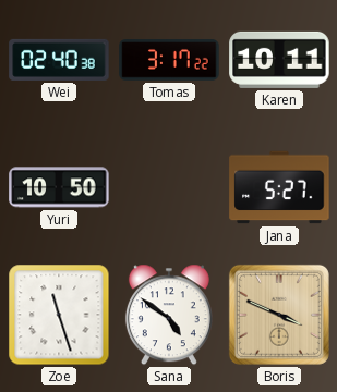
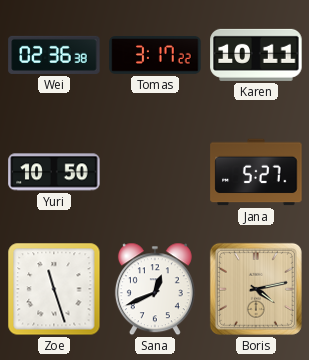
Wei: 02:40 -> 02:36
Sana: 4:51 -> 12:41
Boris: 3:49 -> 4:13
